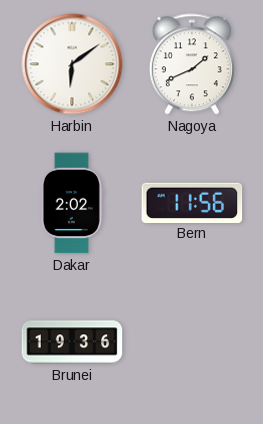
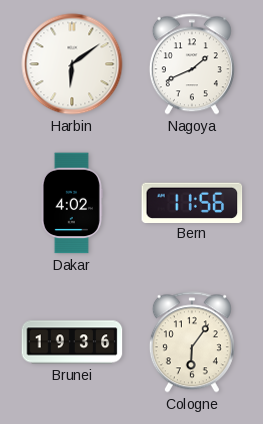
Dakar: 2:02 -> 4:02
Cologne: none -> 6:06
